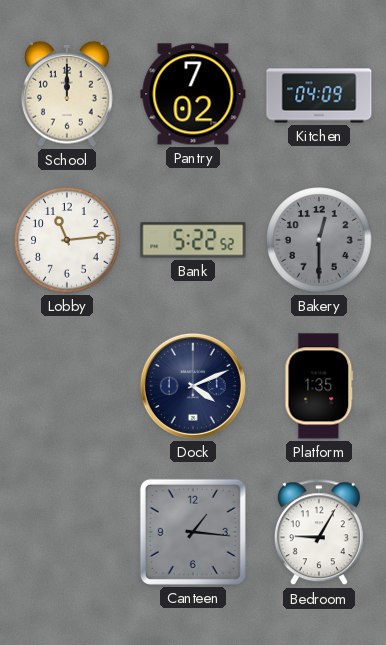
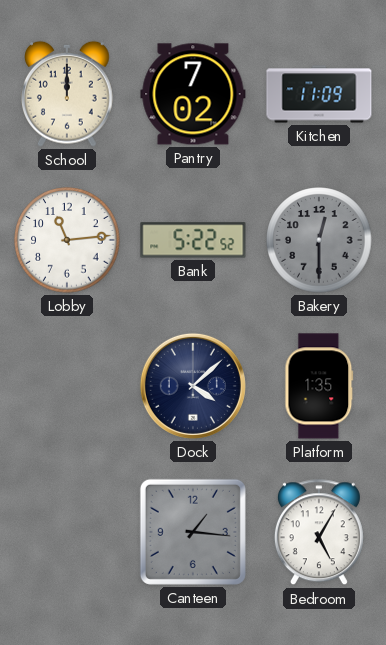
Kitchen: 04:09 -> 11:09
Dock: 4:11 -> 4:08
Bedroom: 9:05 -> 5:05
